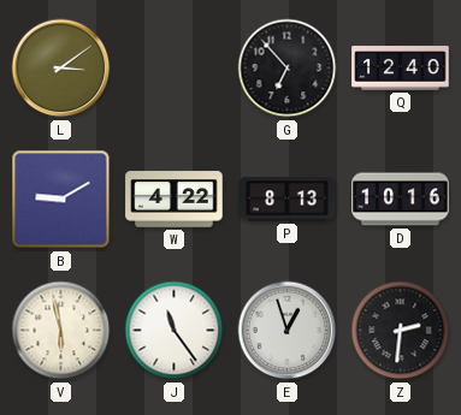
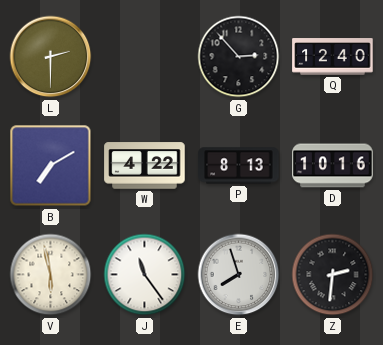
L: 3:09 -> 2:30
G: 6:53 -> 2:53
B: 9:10 -> 7:10
E: 12:57 -> 7:57
